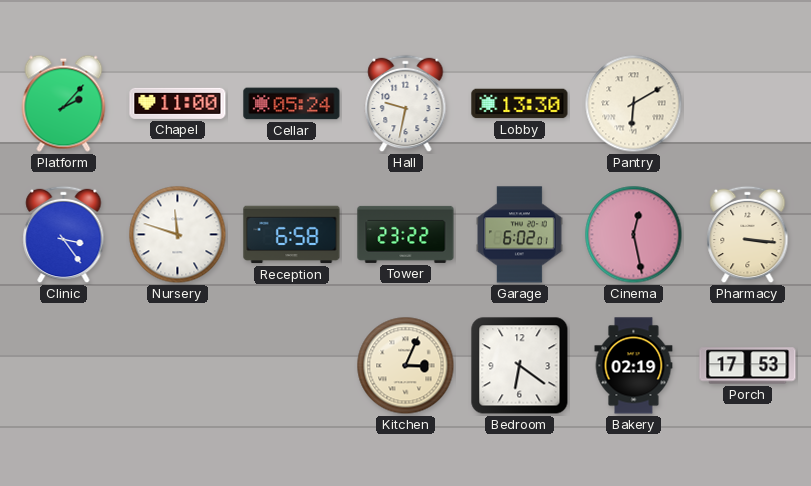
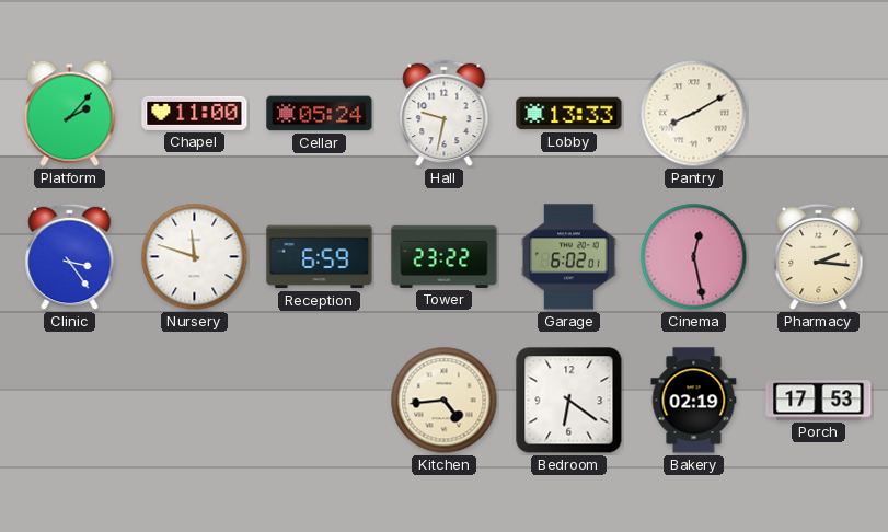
Lobby: 13:30 -> 13:33
Pantry: 6:10 -> 8:10
Reception: 6:58 -> 6:59
Pharmacy: 3:16 -> 2:16
Kitchen: 3:04 -> 4:44
